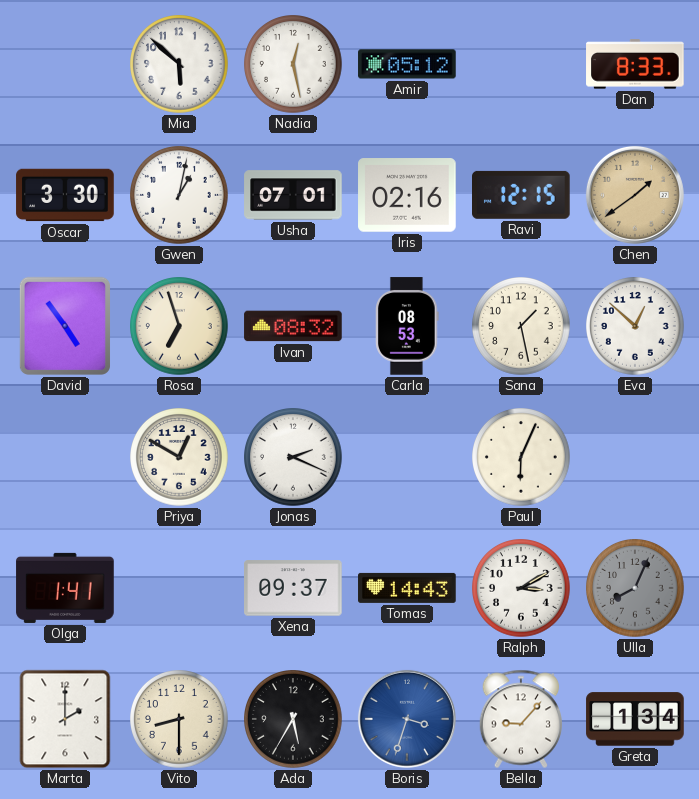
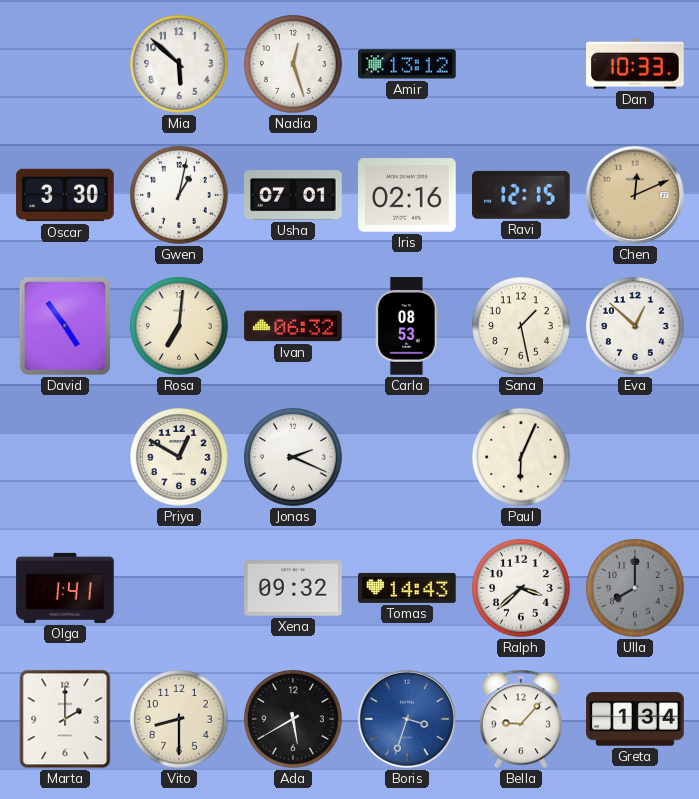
Nadia: 12:28 -> 12:27
Amir: 05:12 -> 13:12
Dan: 8:33 -> 10:33
Chen: 1:39 -> 12:11
Rosa: 6:57 -> 7:01
Ivan: 08:32 -> 06:32
Xena: 09:37 -> 09:32
Ralph: 3:10 -> 3:38
Ulla: 8:04 -> 8:00
Ada: 5:35 -> 5:40
